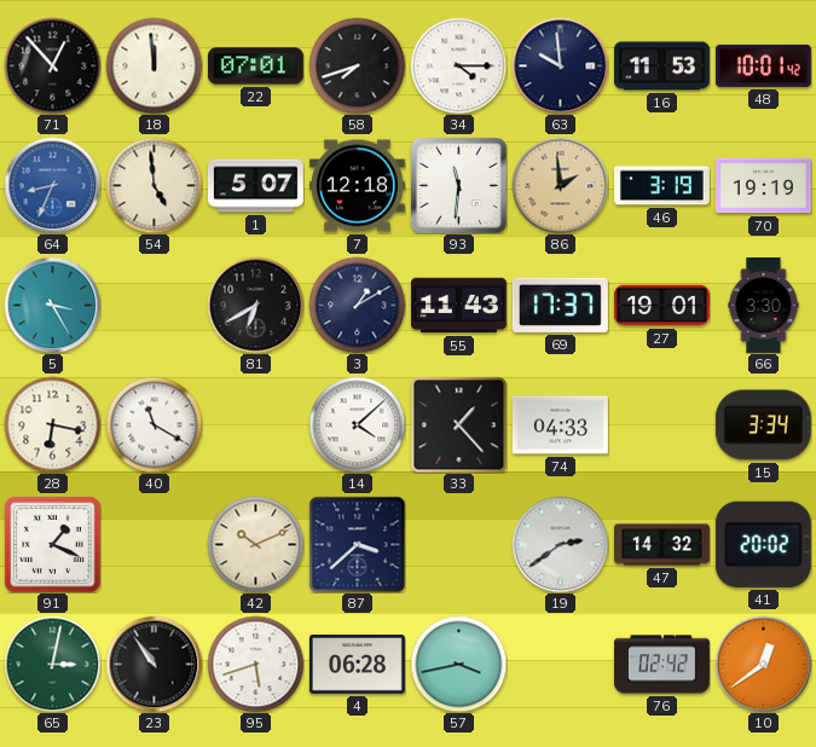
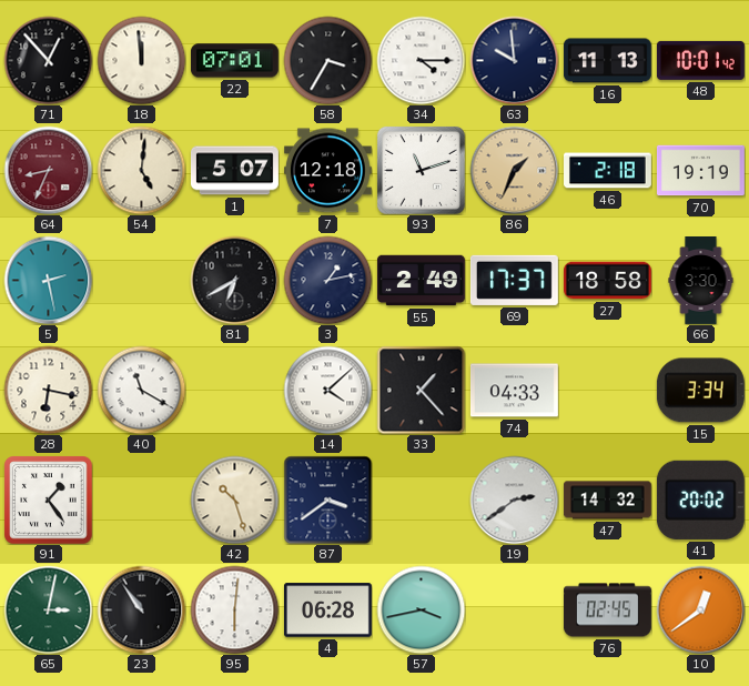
58: 7:42 -> 3:35
16: 11:53 -> 11:13
64 dial: blue -> burgundy
54: 4:59 -> 5:01
93: 11:31 -> 11:12
86: 1:59 -> 1:34
46: 3:19 -> 2:18
5: 3:25 -> 2:28
3: 1:10 -> 1:13
55: 11:43 -> 2:49
27: 19:01 -> 18:58
91: 1:19 -> 1:24
42: 10:11 -> 10:27
87: 3:38 -> 3:39
95: 5:42 -> 6:01
76: 02:42 -> 02:45
